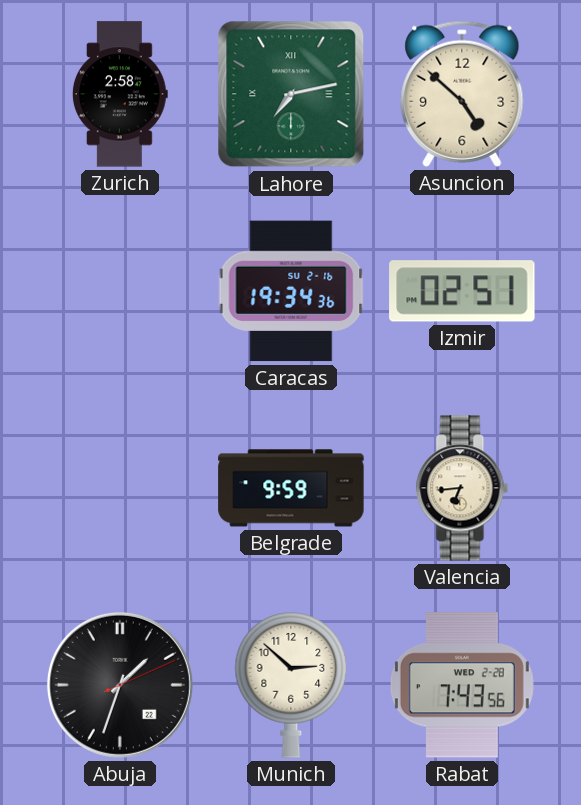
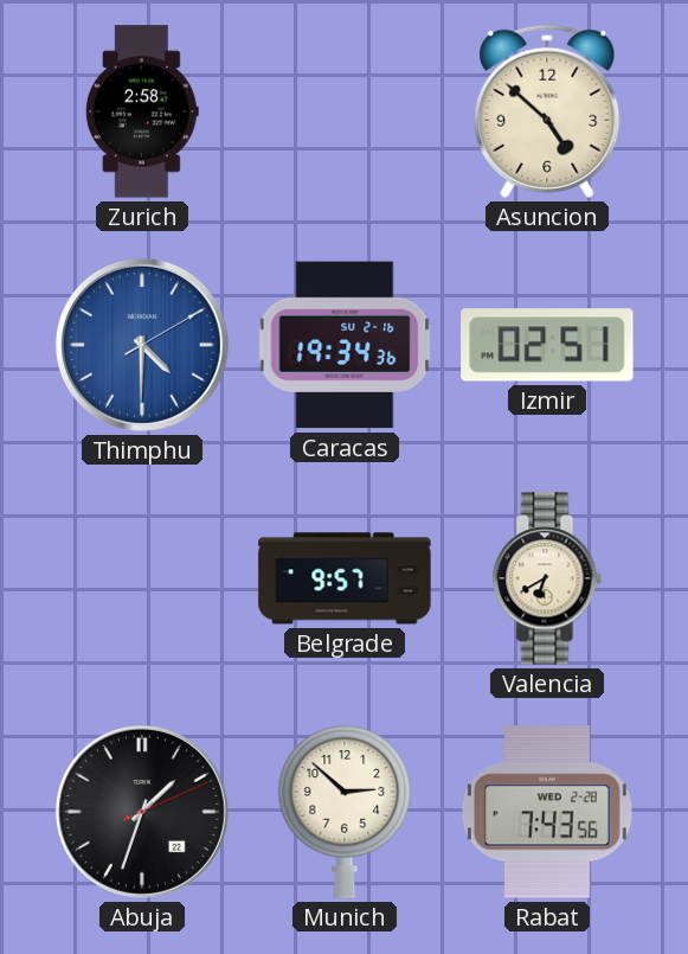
Lahore: 7:13 -> none
Thimphu: none -> 4:30
Belgrade: 9:59 -> 9:57
Valencia: 6:44 -> 6:40
